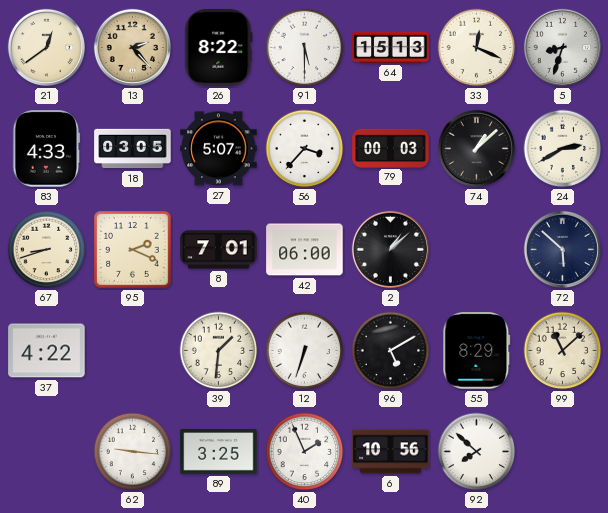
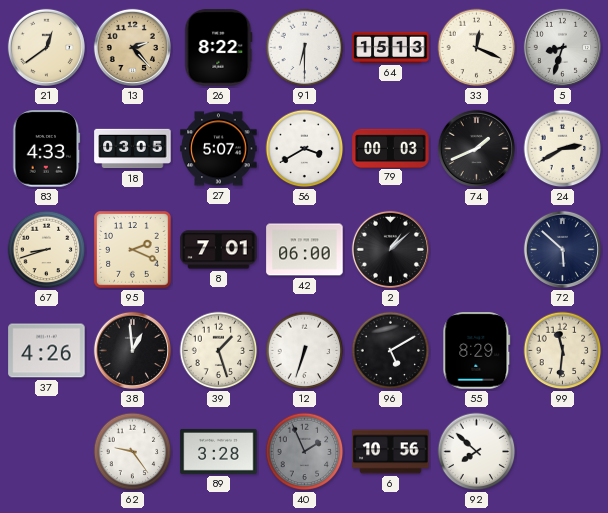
91: 5:30 -> 6:30
56: 3:37 -> 3:40
74: 1:08 -> 1:41
37: 4:22 -> 4:26
38: none -> 12:59
39: 1:31 -> 1:27
99: 11:08 -> 11:31
62: 9:16 -> 9:24
89: 3:25 -> 3:28
40 dial: white -> grey
